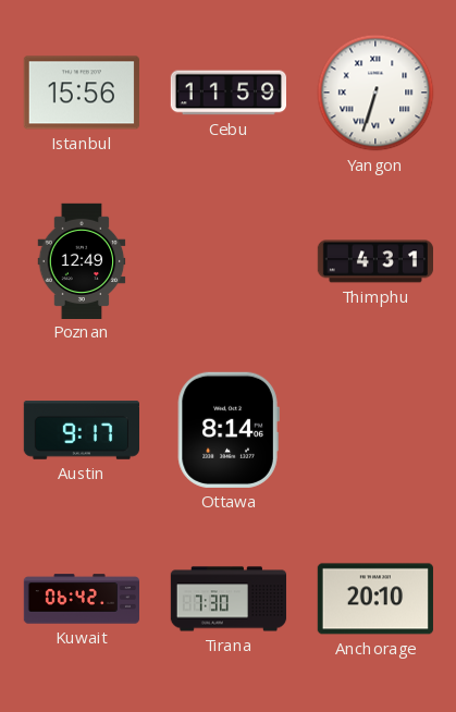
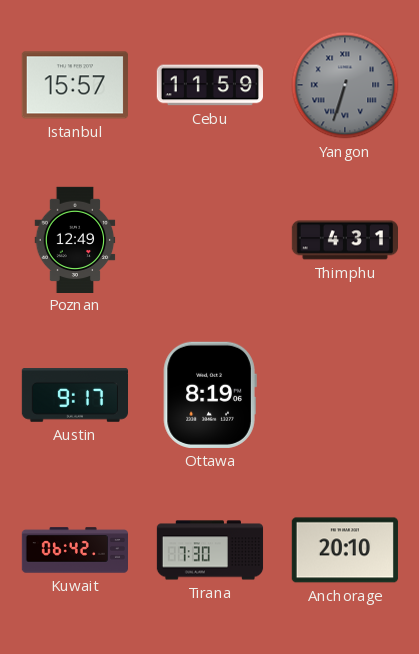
Istanbul: 15:56 -> 15:57
Yangon dial: white -> grey
Ottawa: 8:14 -> 8:19
